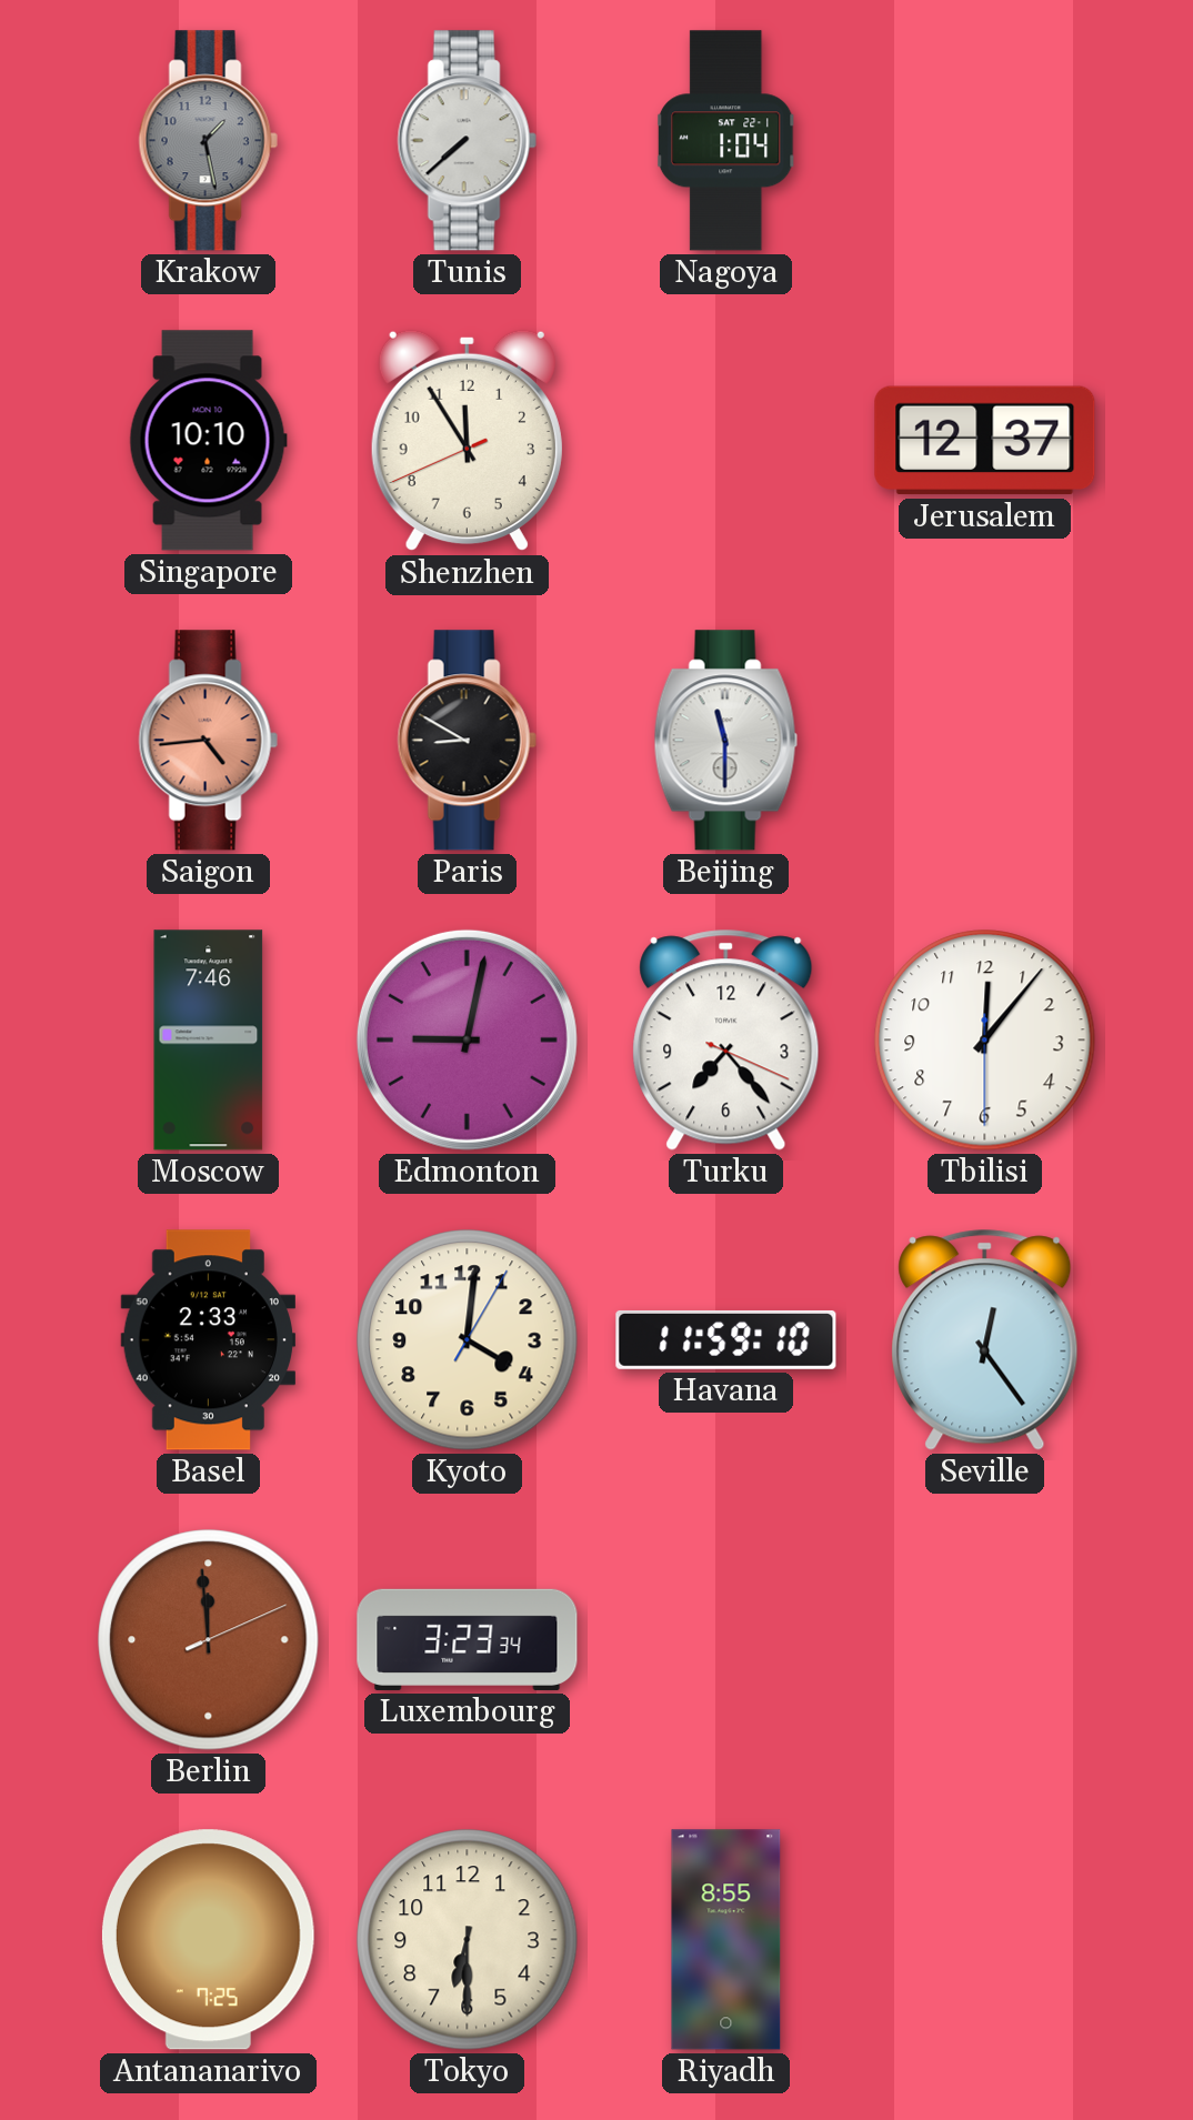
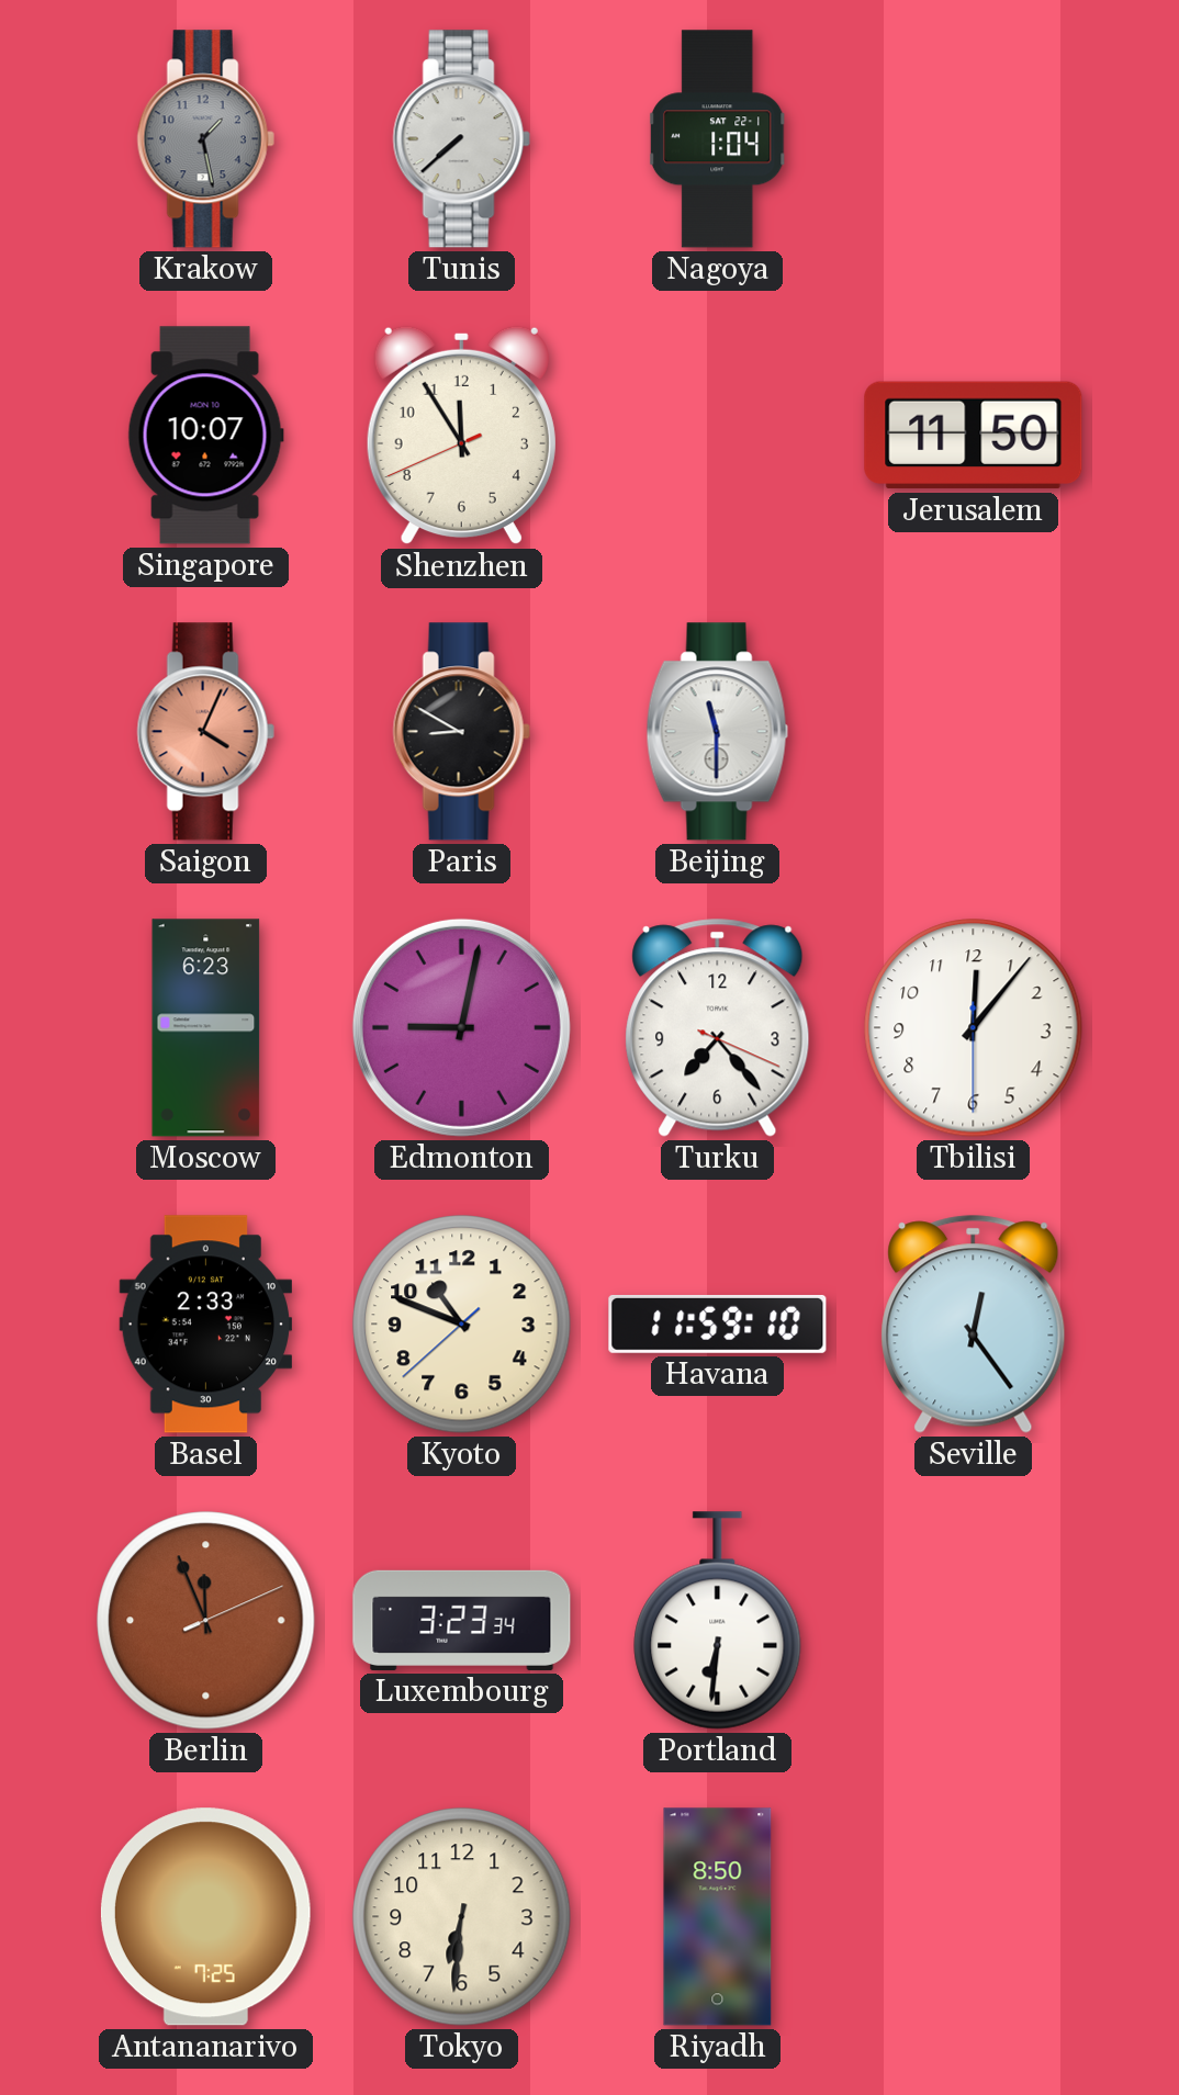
Singapore: 10:10 -> 10:07
Jerusalem: 12:37 -> 11:50
Saigon: 4:44 -> 4:04
Moscow: 7:46 -> 6:23
Kyoto: 4:01 -> 10:48
Berlin: 11:59 -> 11:56
Portland: none -> 6:31
Tokyo: 6:30 -> 6:31
Riyadh: 8:55 -> 8:50
